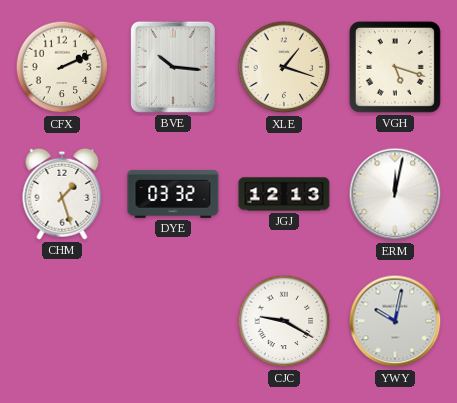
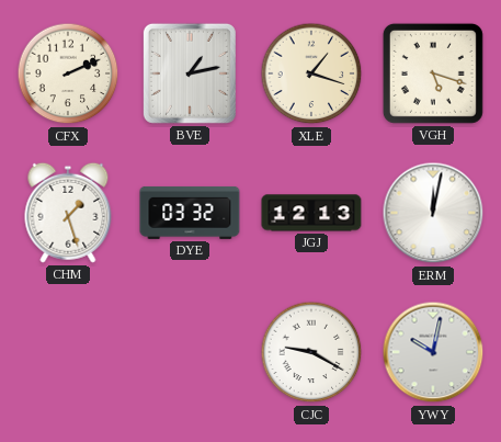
BVE: 10:16 -> 1:13
